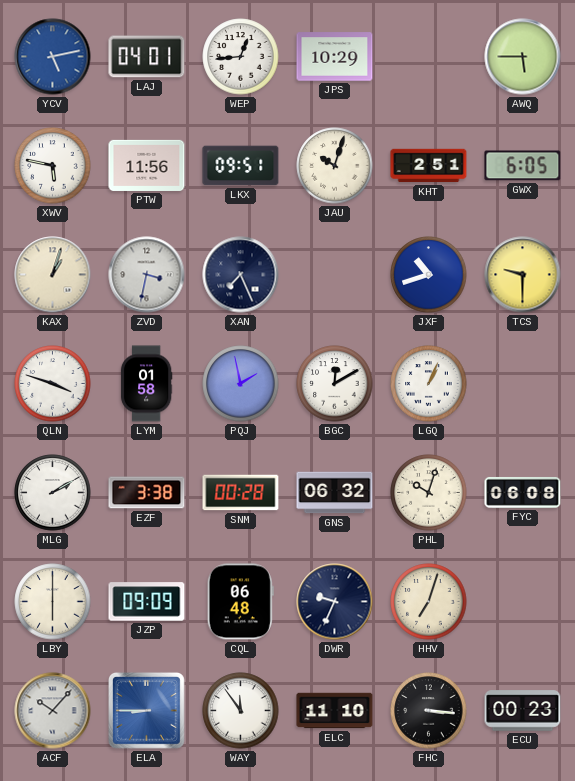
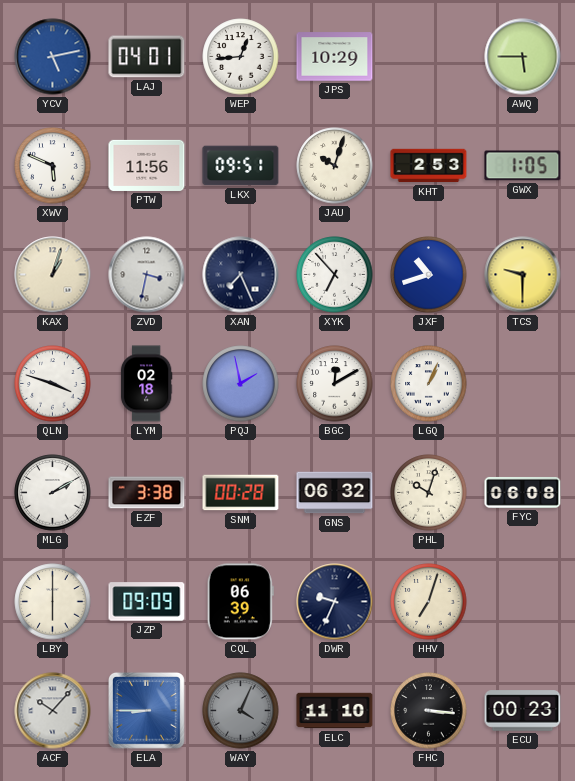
XWV: 5:47 -> 5:49
KHT: 2:51 -> 2:53
GWX: 6:05 -> 1:05
XYK: none -> 6:53
LYM: 01:58 -> 02:18
CQL: 06:48 -> 06:39
WAY: 11:54 -> 4:04
WAY dial: white -> grey
